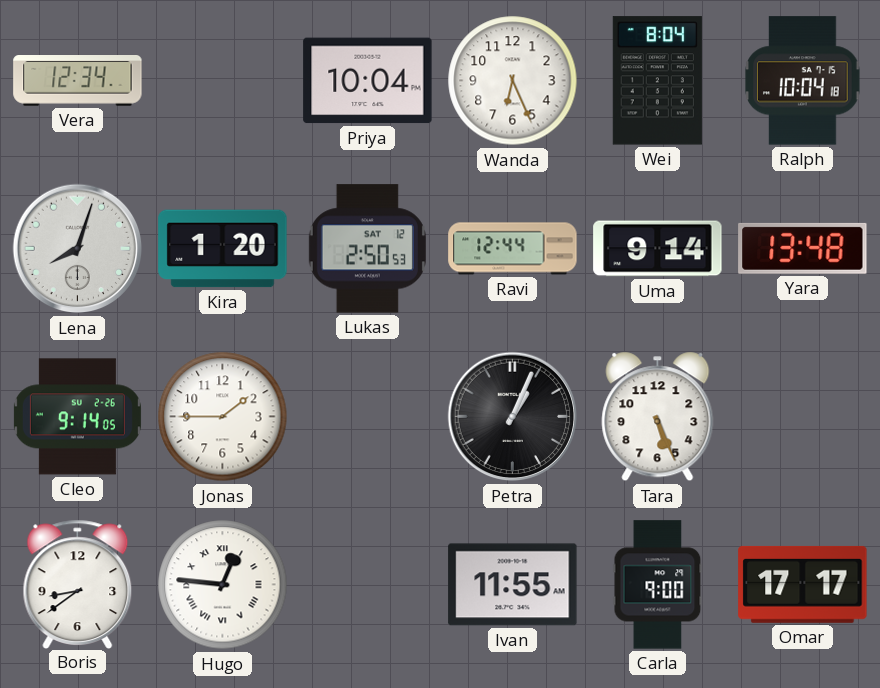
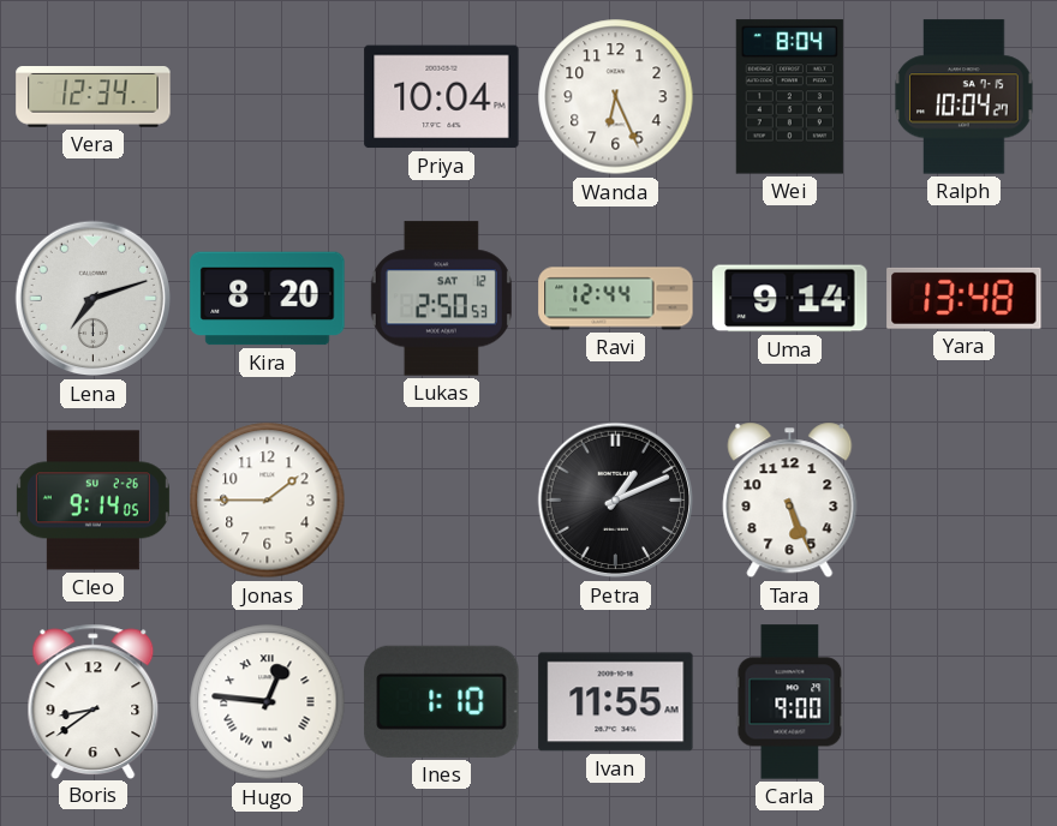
Ralph: 10:04:18 -> 10:04:27
Lena: 8:03 -> 7:12
Kira: 1:20 -> 8:20
Petra: 1:04 -> 1:11
Ines: none -> 1:10
Omar: 17:17 -> none
